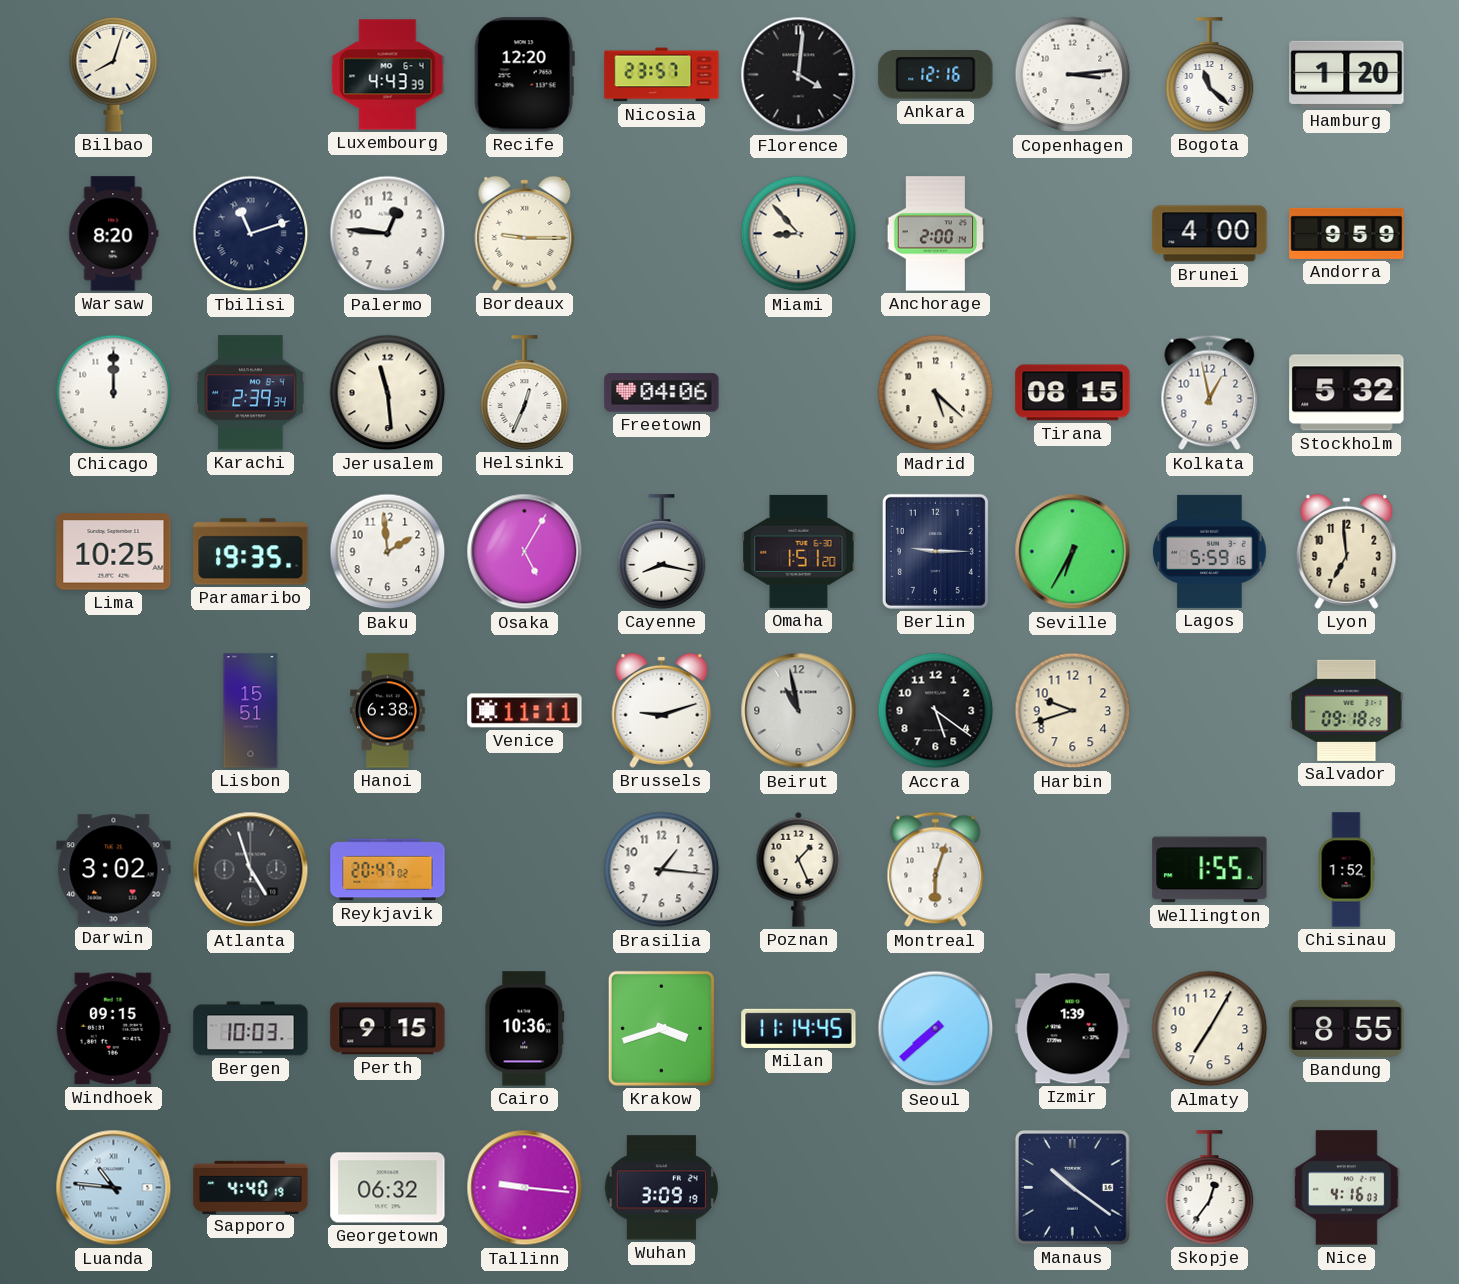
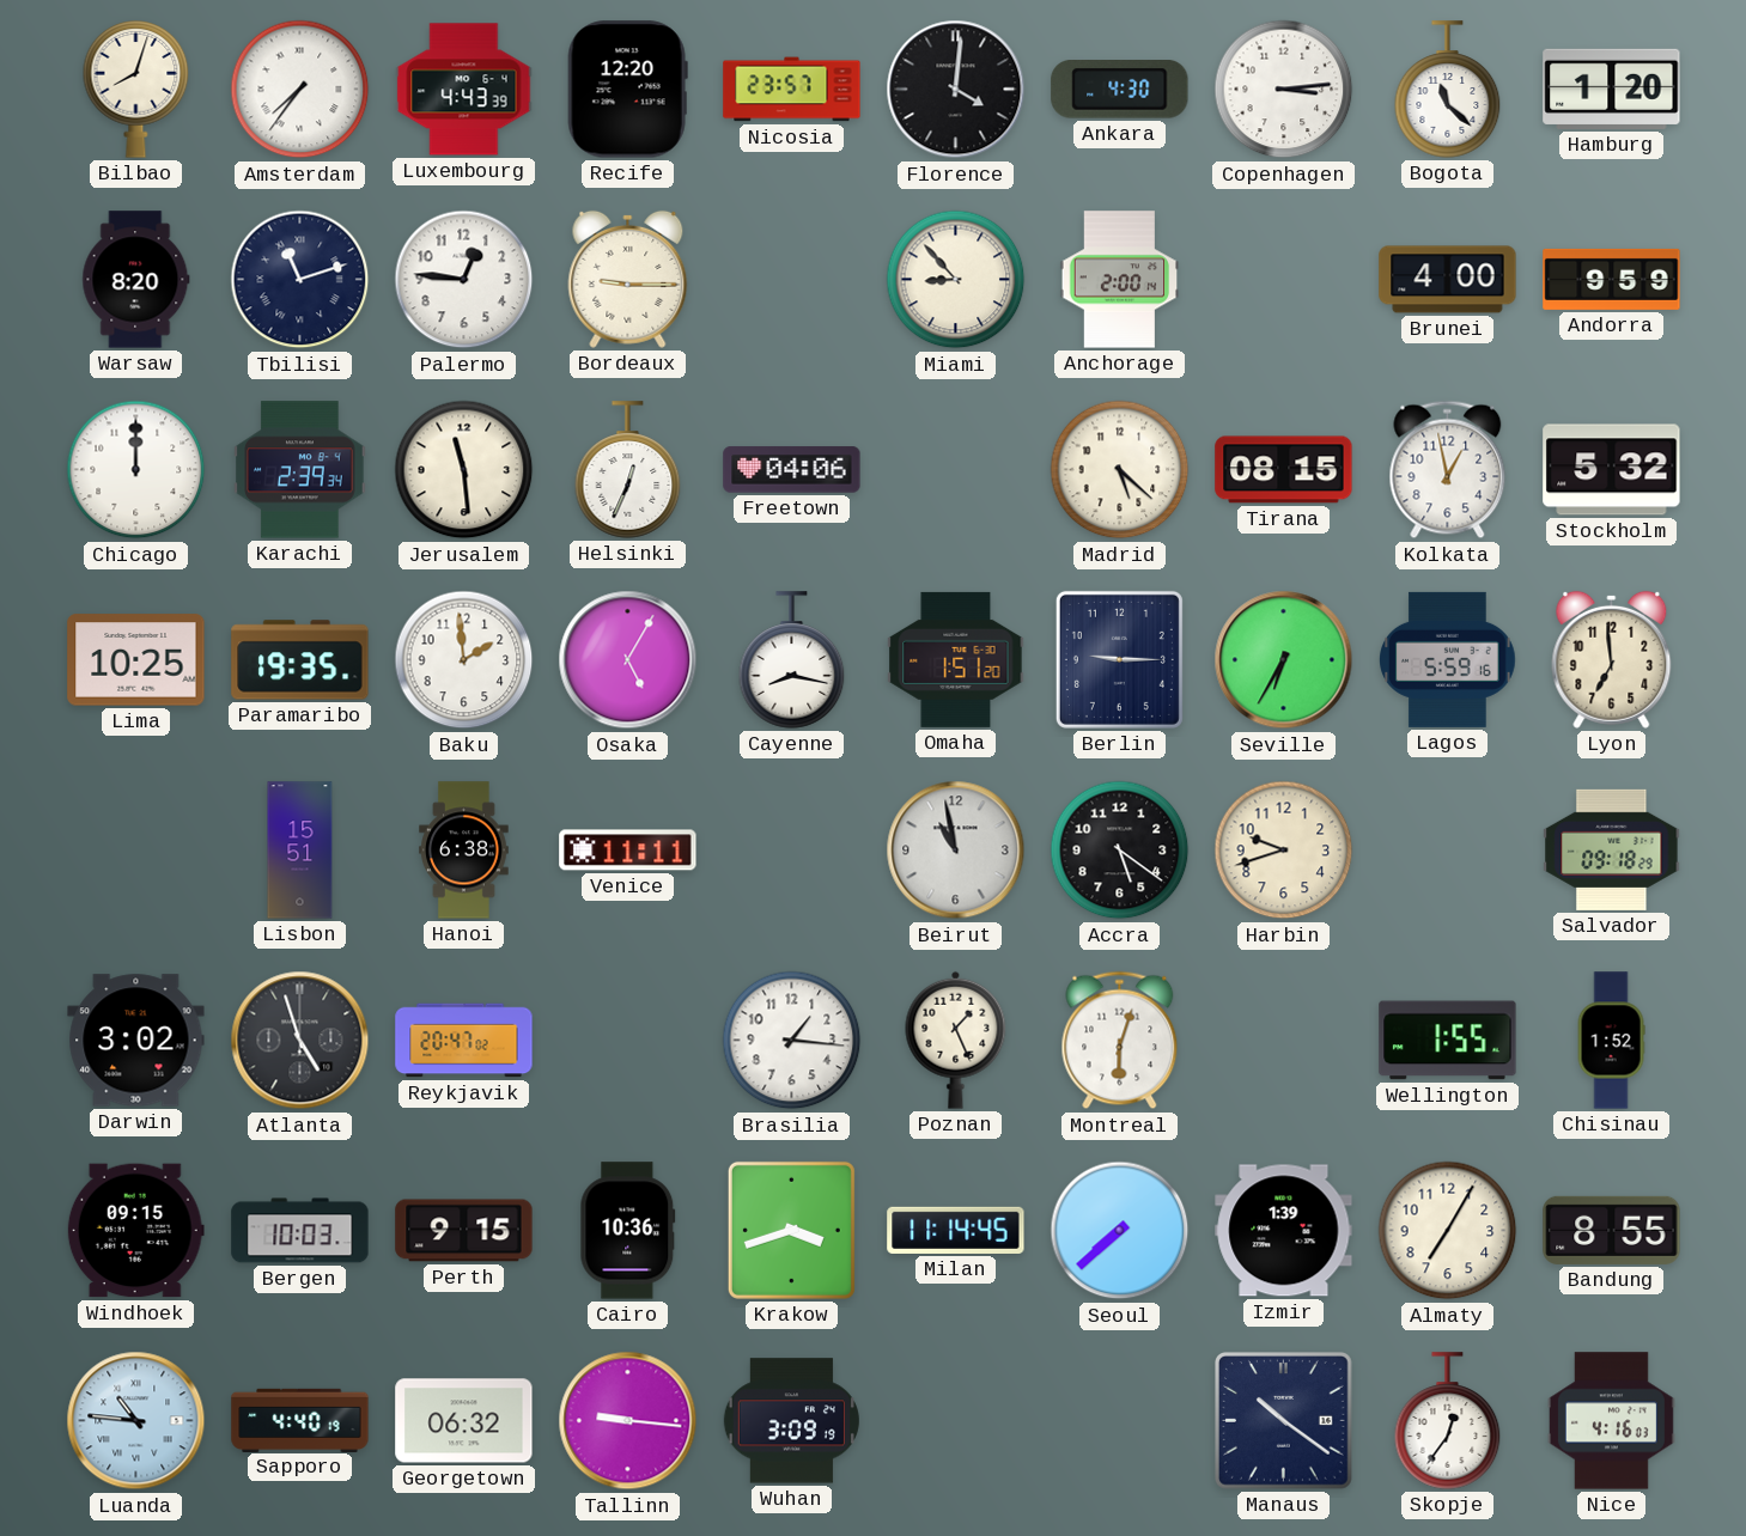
Amsterdam: none -> 7:36
Ankara: 12:16 -> 4:30
Brussels: 9:12 -> none
